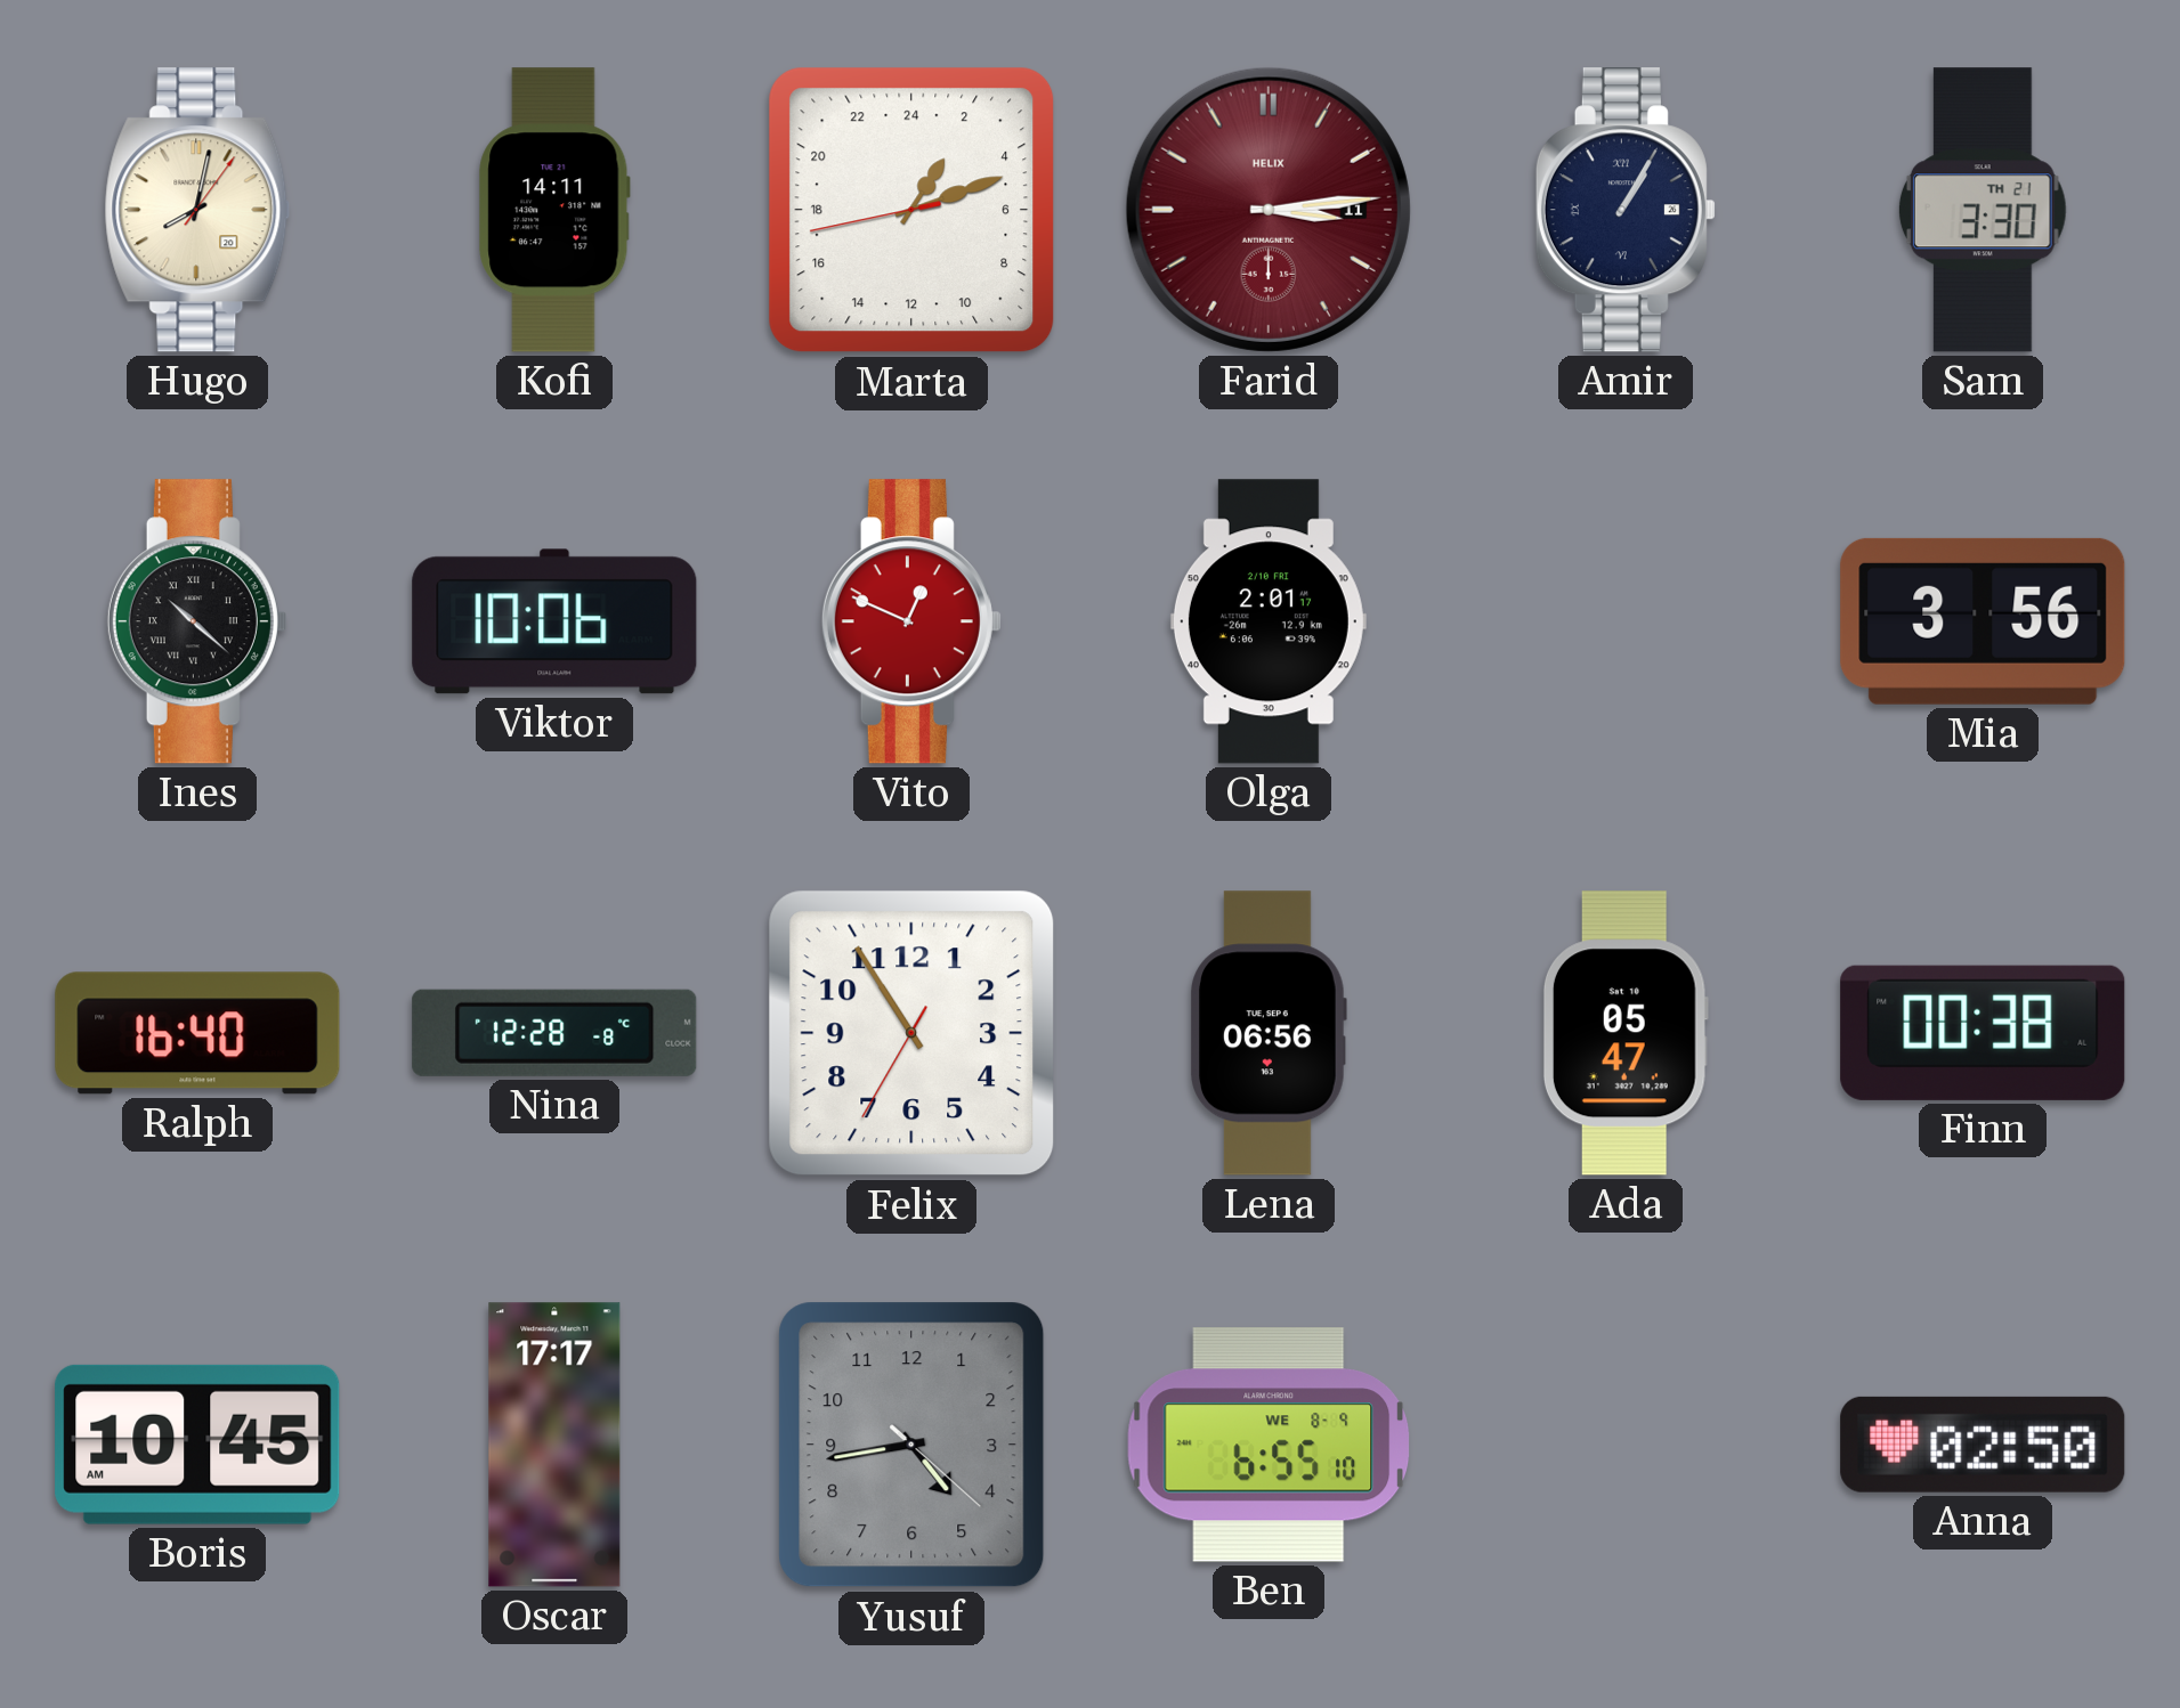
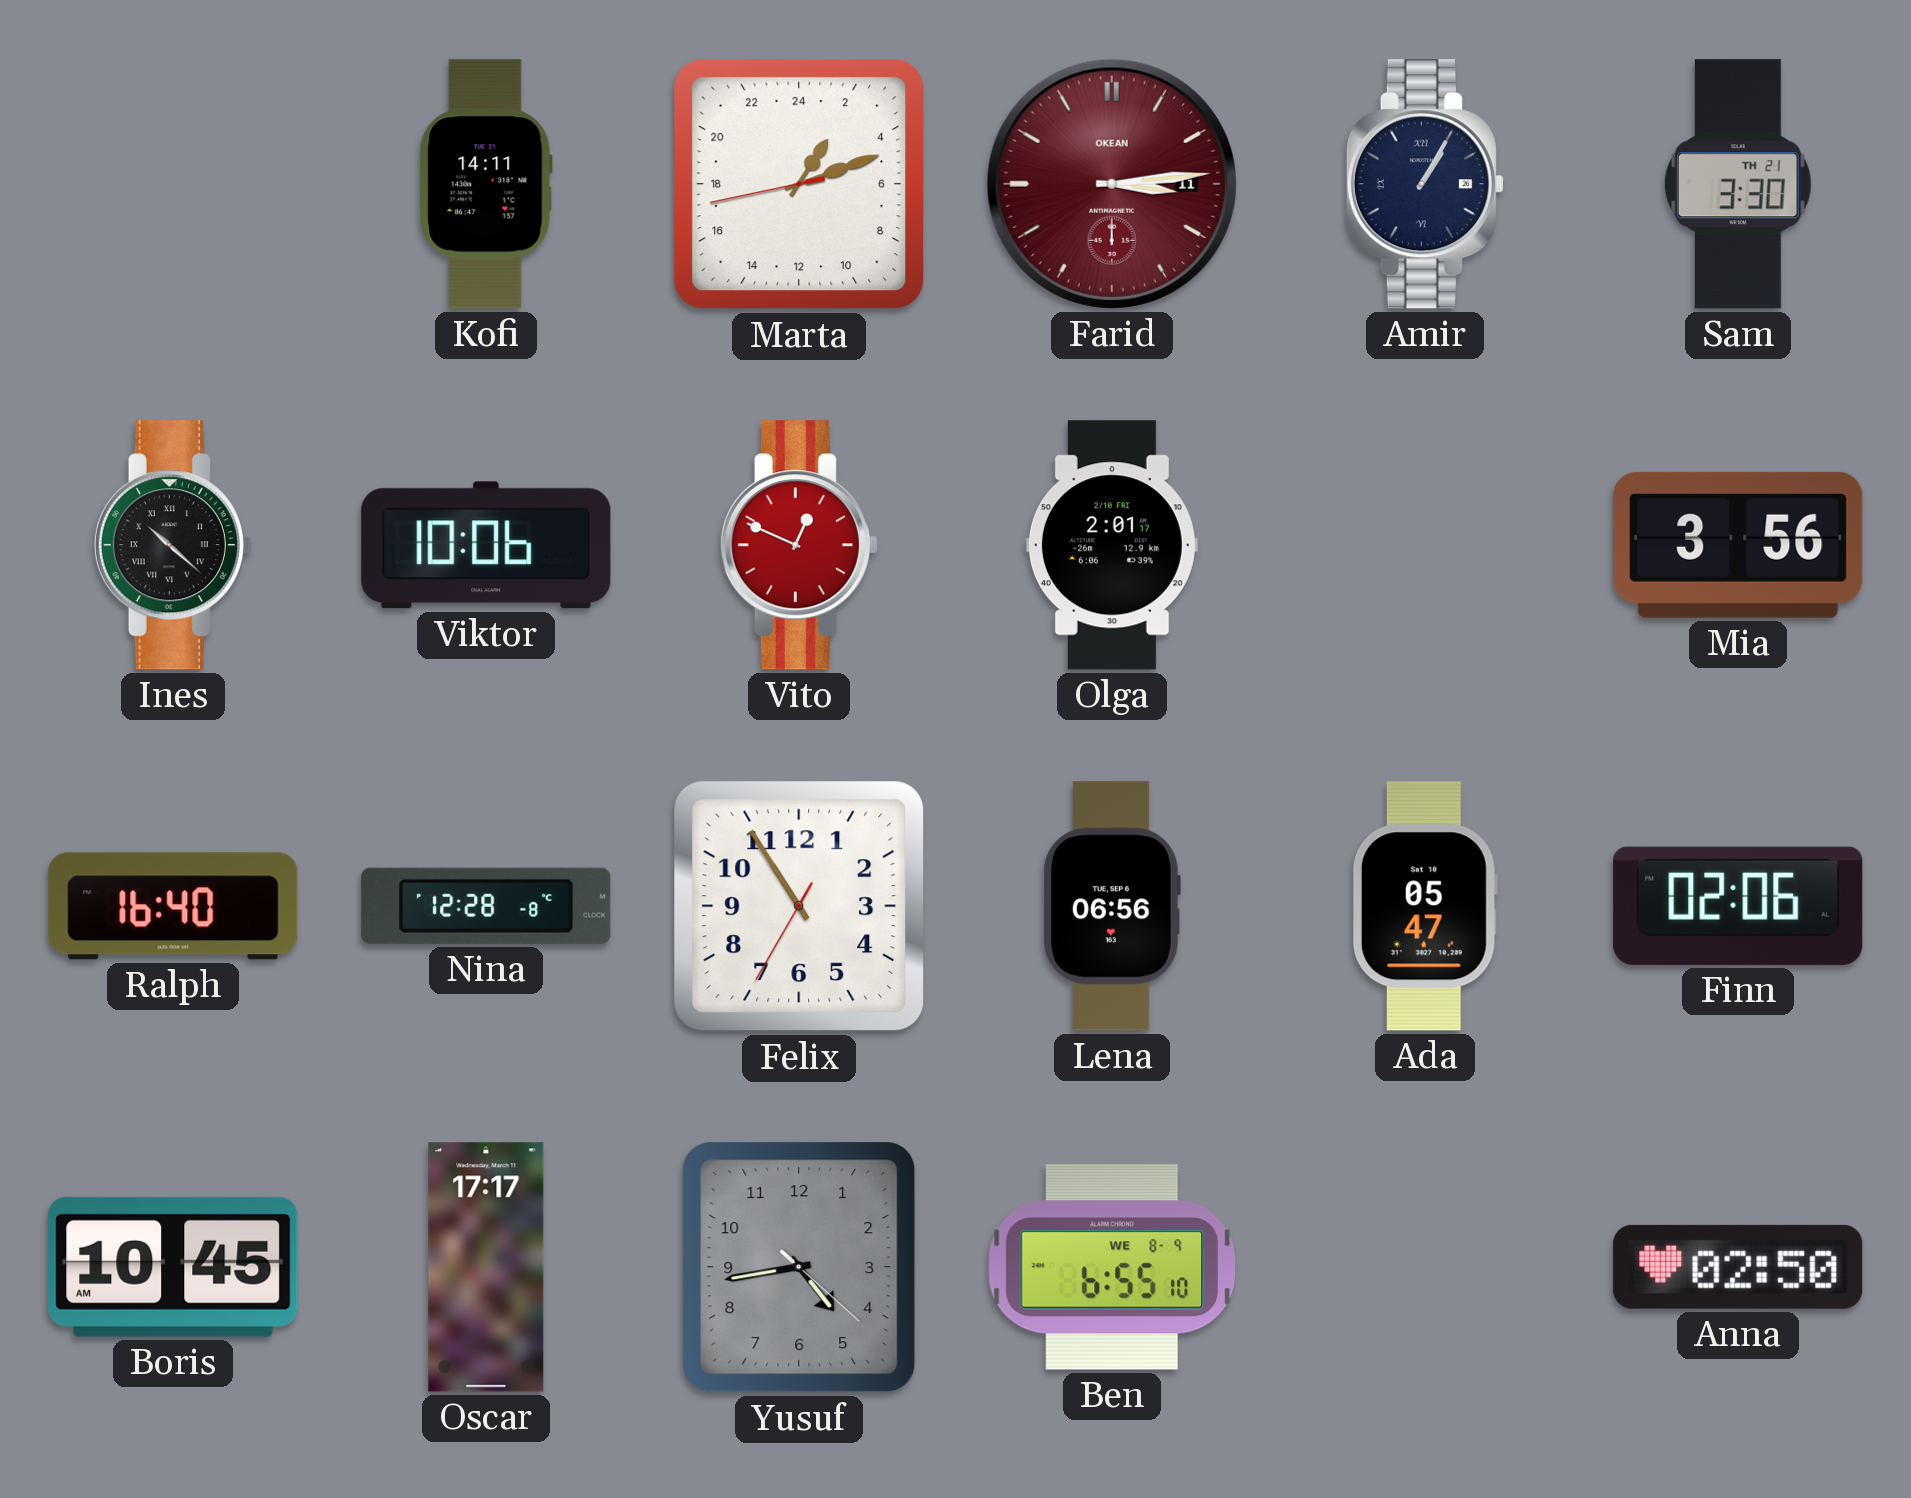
Hugo: 8:02 -> none
Farid brand: HELIX -> OKEAN
Finn: 00:38 -> 02:06
